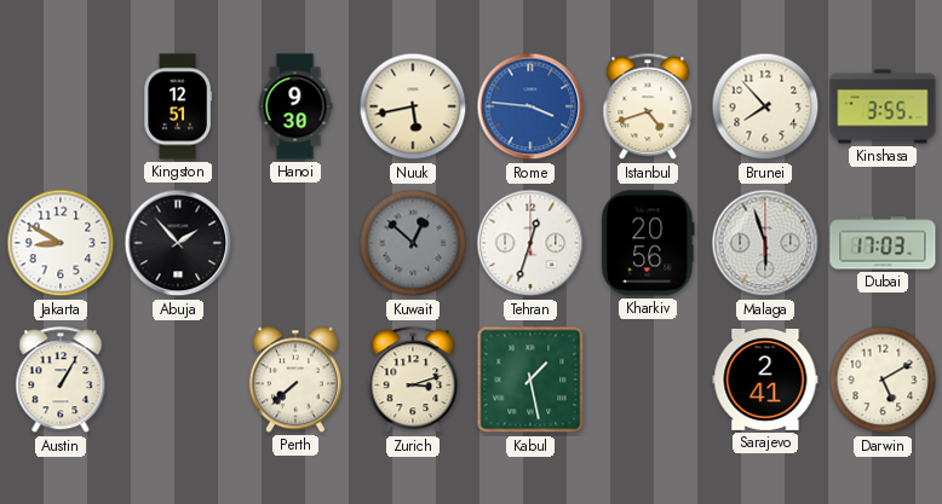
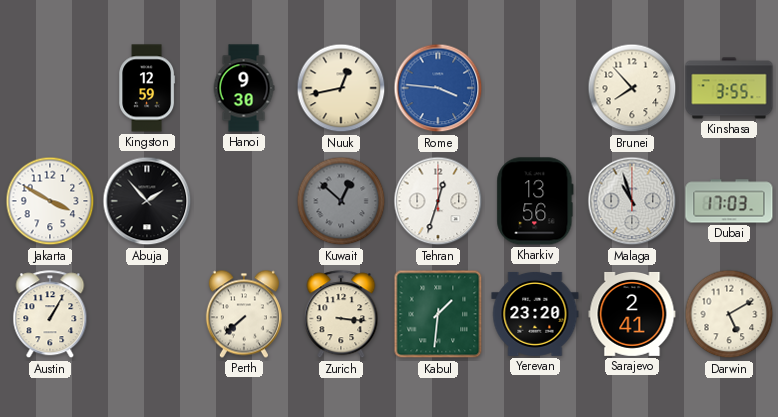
Kingston: 12:51 -> 12:59
Nuuk: 5:43 -> 12:43
Istanbul: 4:42 -> none
Jakarta: 8:50 -> 3:50
Kharkiv: 20:56 -> 13:56
Malaga: 5:57 -> 10:57
Zurich: 3:12 -> 3:16
Kabul: 1:28 -> 1:31
Yerevan: none -> 23:20
